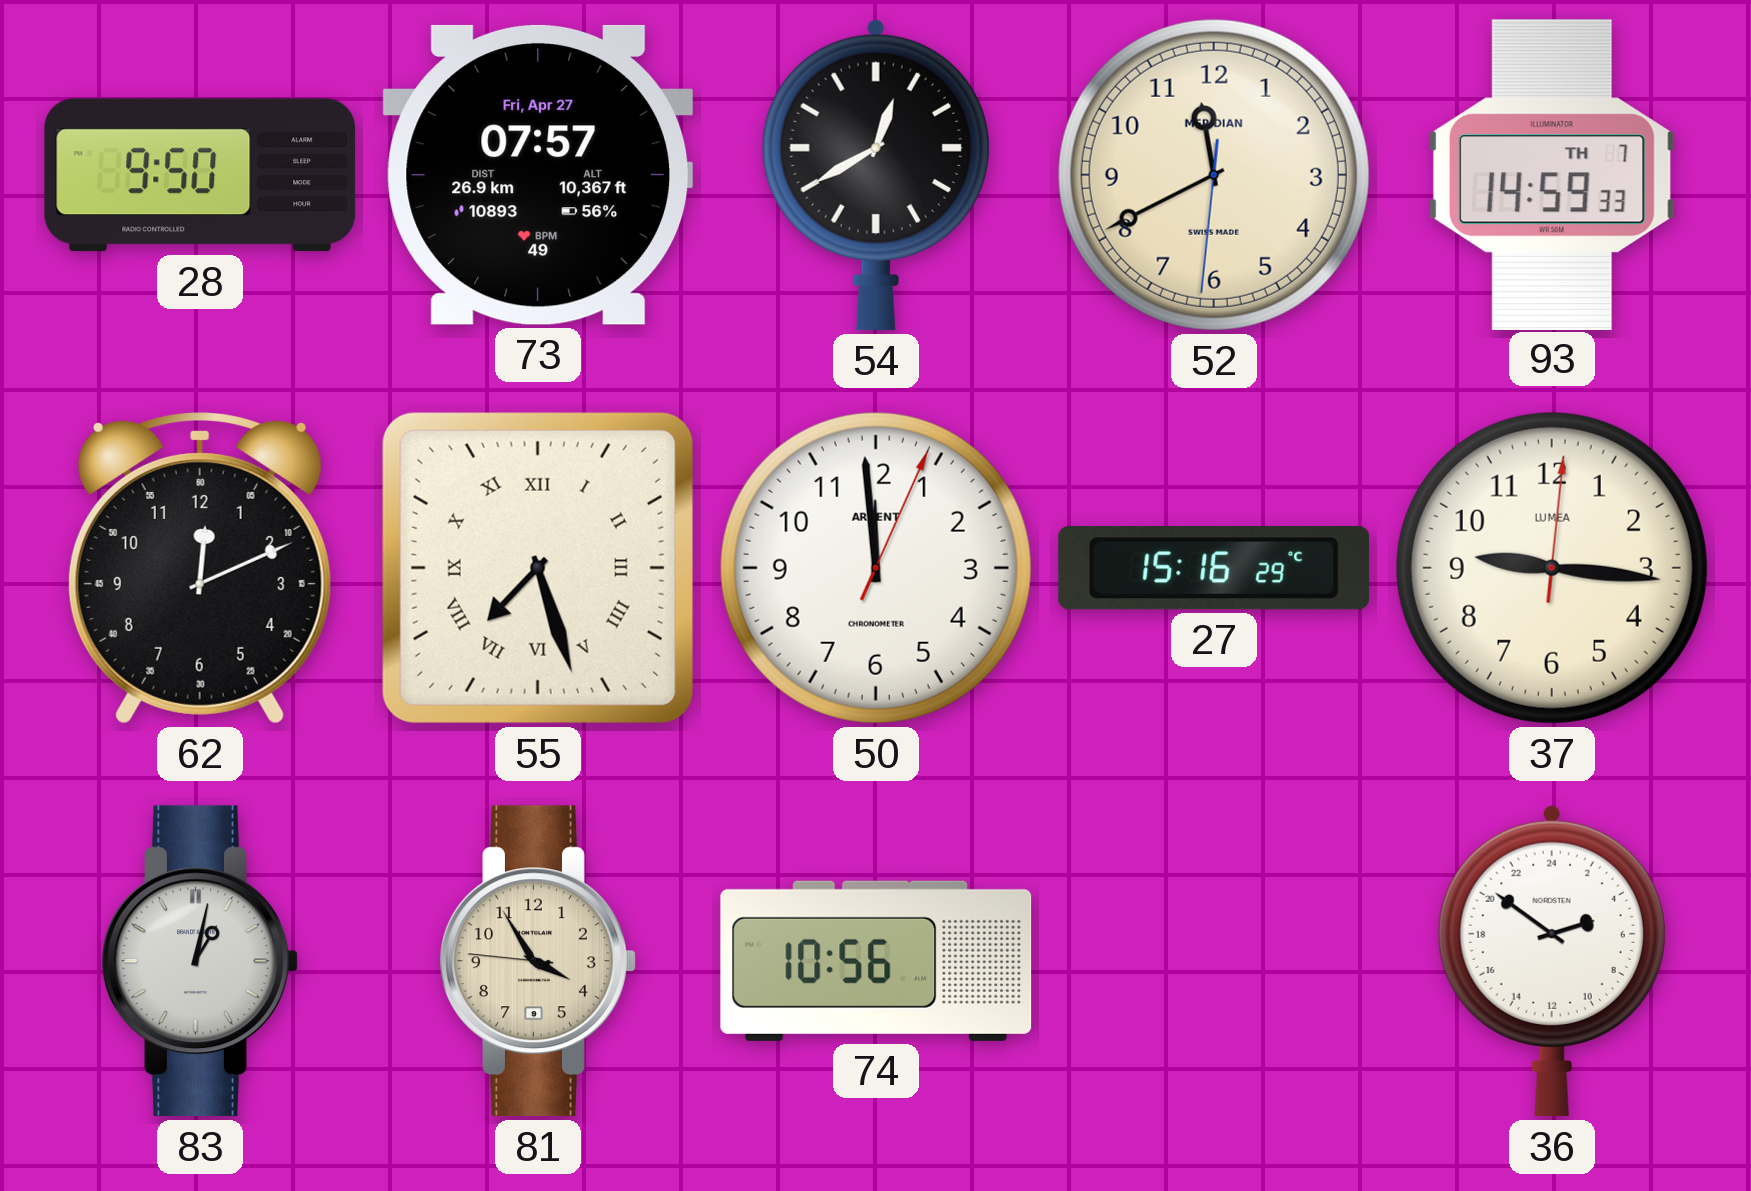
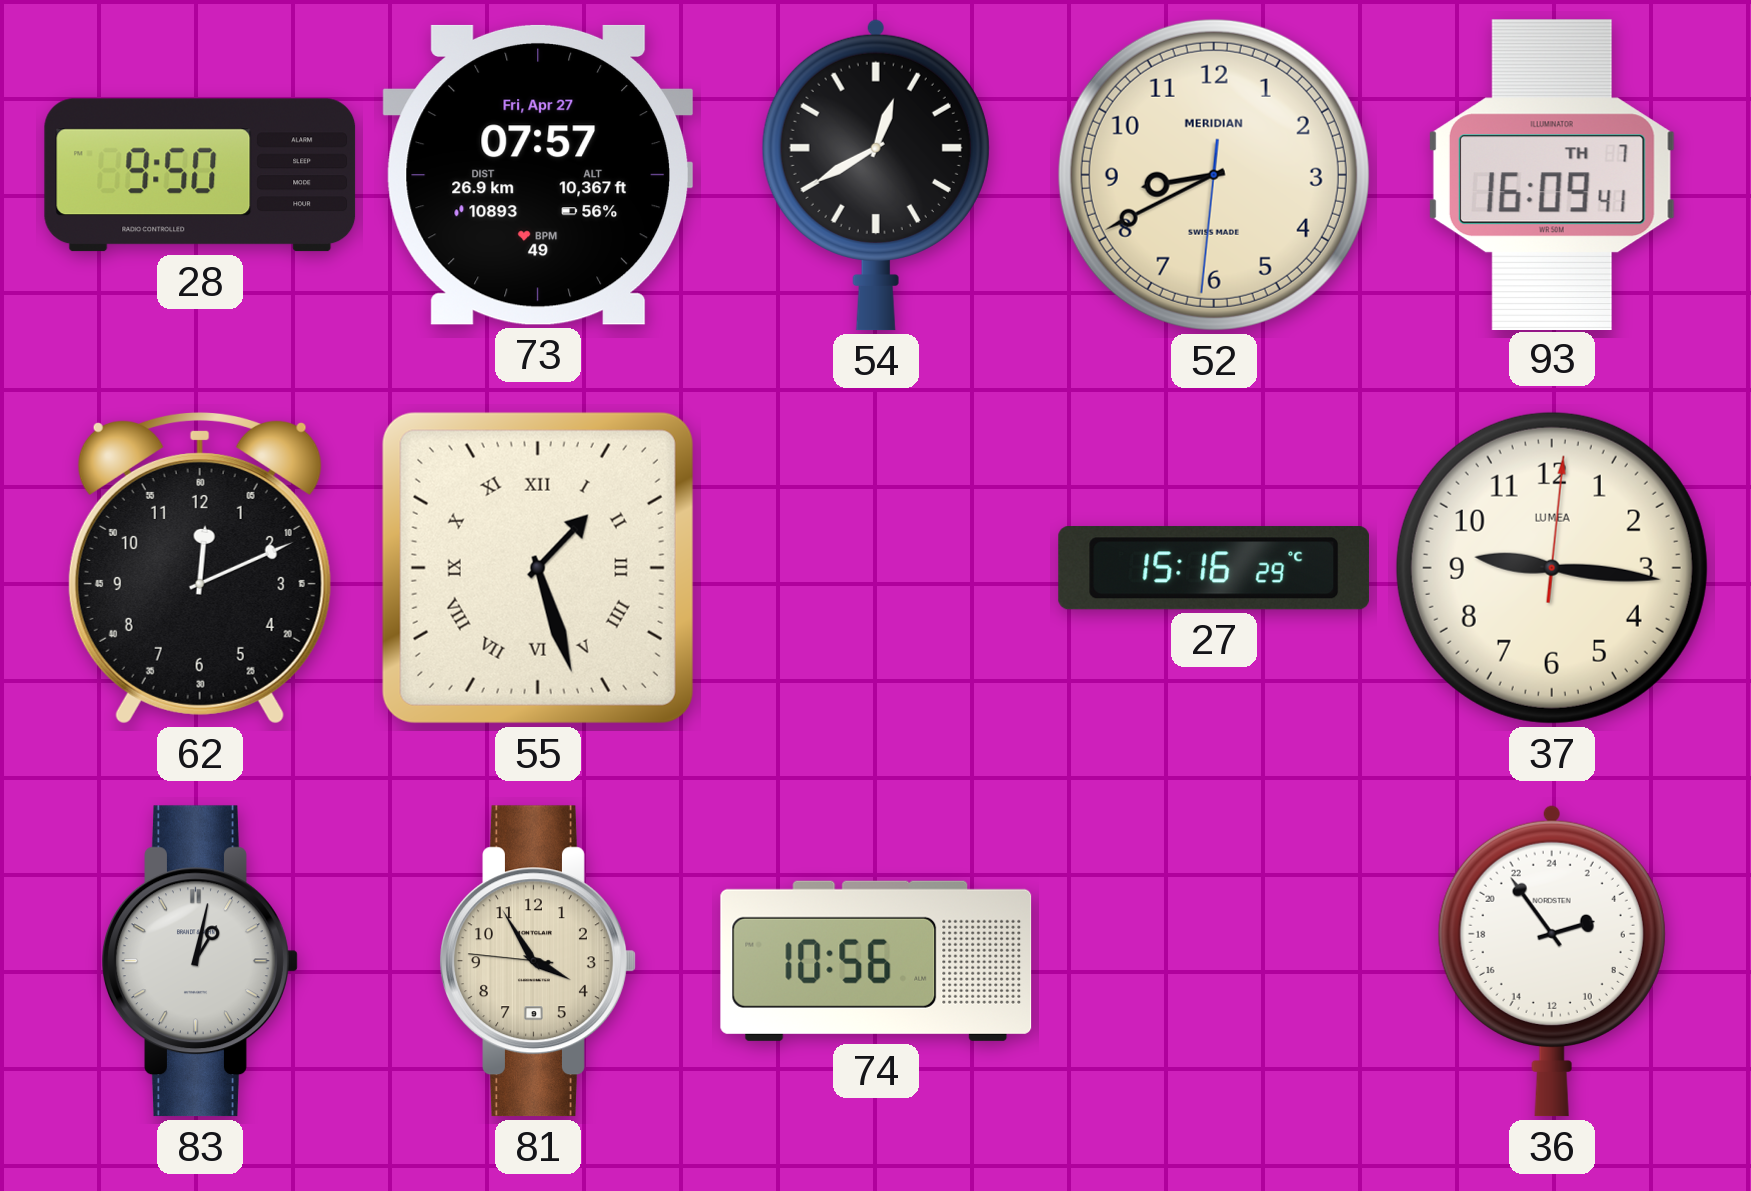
52: 11:40 -> 8:40
93: 14:59 -> 16:09
55: 7:27 -> 1:27
50: 11:59 -> none
36: 4:51 -> 4:54
